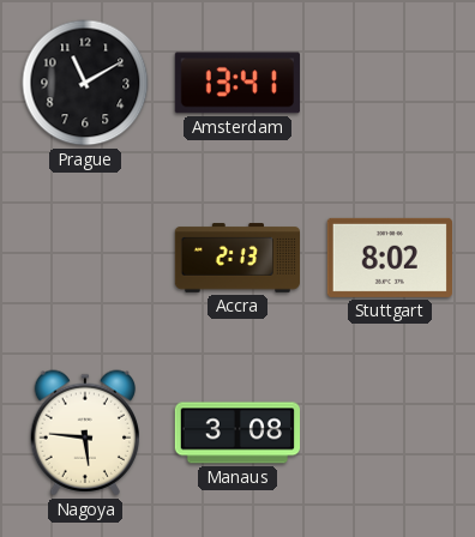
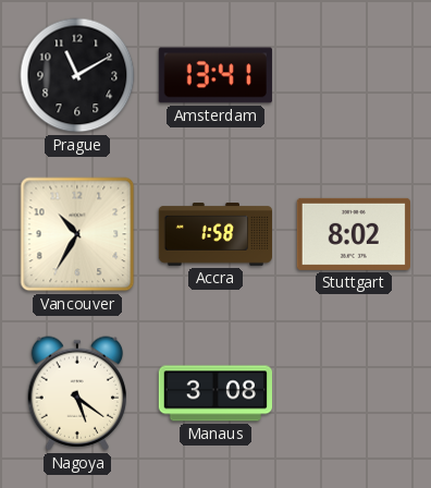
Vancouver: none -> 10:35
Accra: 2:13 -> 1:58
Nagoya: 5:46 -> 5:21
